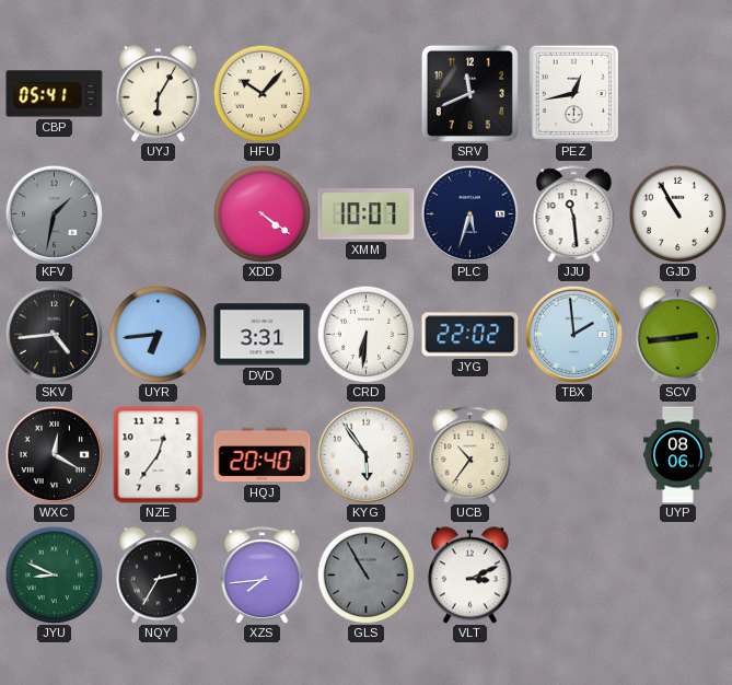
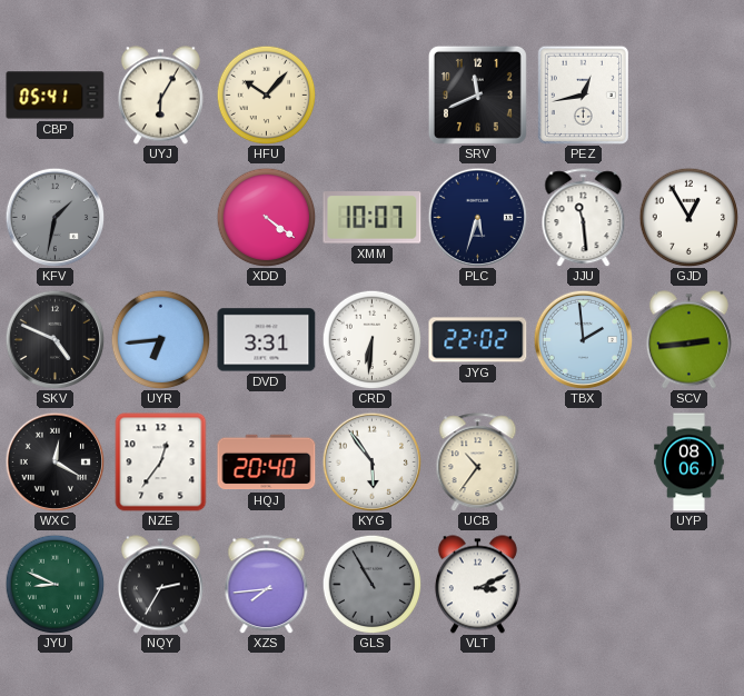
GJD: 10:55 -> 12:55
SKV: 4:44 -> 4:49
